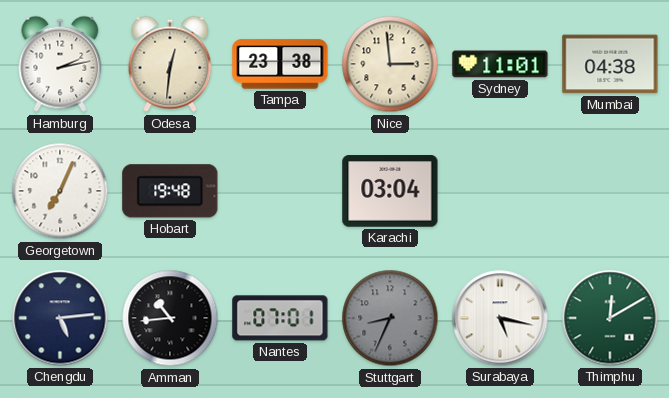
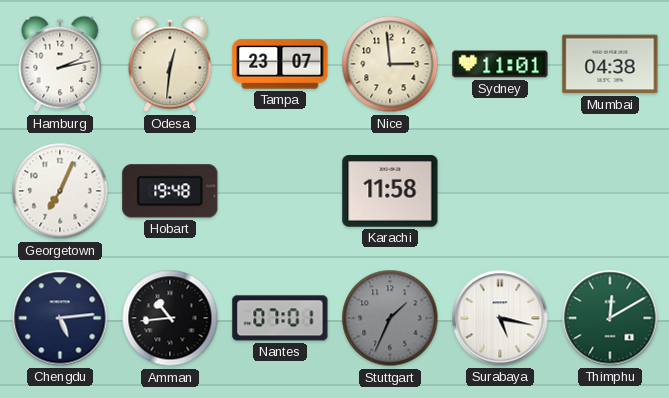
Tampa: 23:38 -> 23:07
Karachi: 03:04 -> 11:58
Stuttgart: 8:34 -> 1:34
